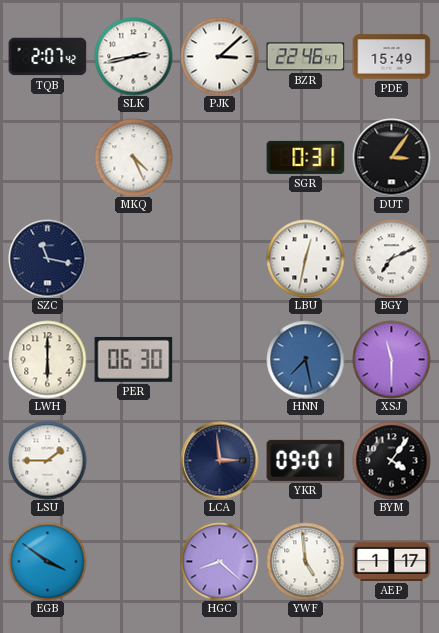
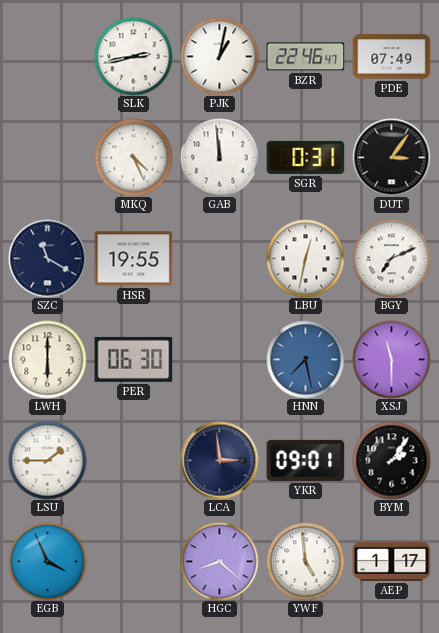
TQB: 2:07 -> none
PJK: 3:08 -> 1:02
PDE: 15:49 -> 07:49
GAB: none -> 11:59
SZC: 11:17 -> 11:20
HSR: none -> 19:55
BYM: 4:06 -> 2:06
EGB: 3:51 -> 3:56
